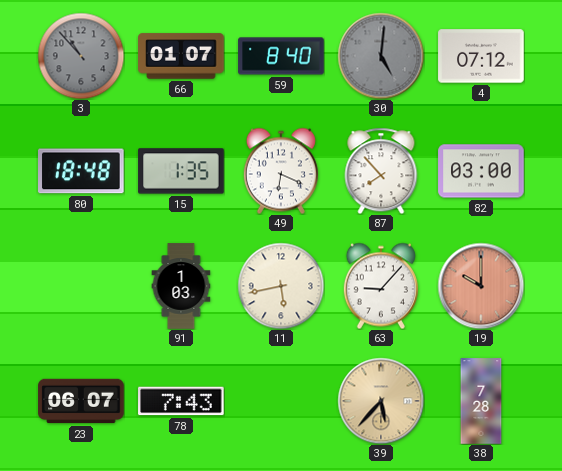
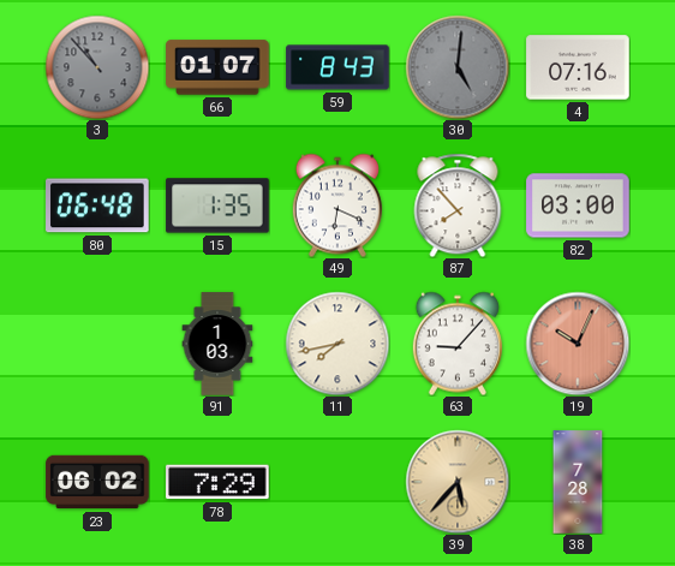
59: 8:40 -> 8:43
4: 07:12 -> 07:16
80: 18:48 -> 06:48
11: 5:43 -> 7:43
19: 10:00 -> 10:04
23: 06:07 -> 06:02
78: 7:43 -> 7:29
